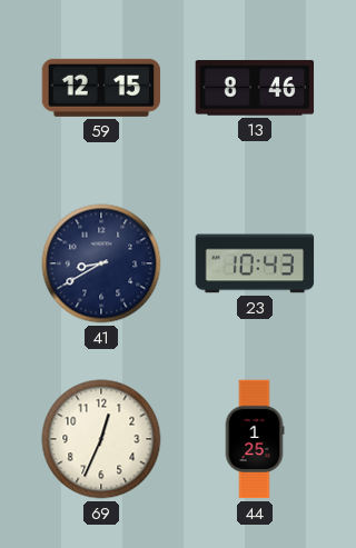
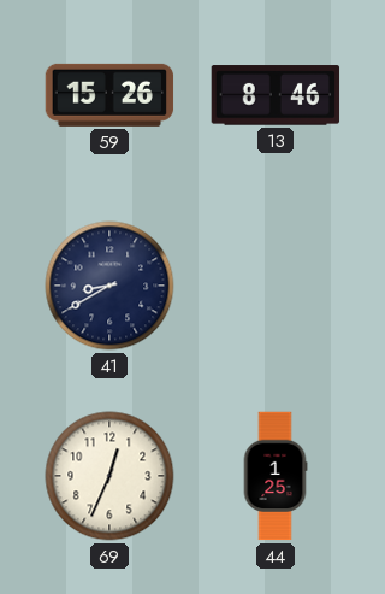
59: 12:15 -> 15:26
23: 10:43 -> none
